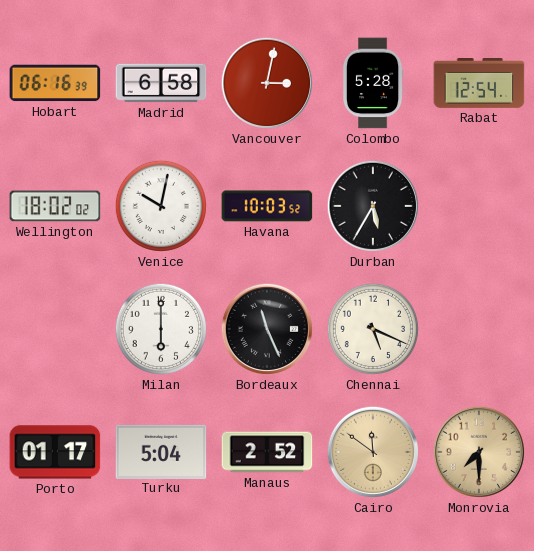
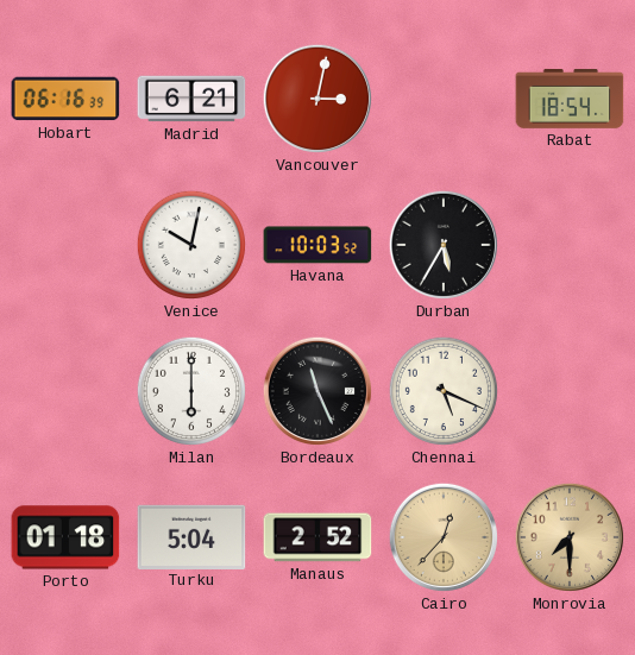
Madrid: 6:58 -> 6:21
Colombo: 5:28 -> none
Rabat: 12:54 -> 18:54
Wellington: 18:02 -> none
Porto: 01:17 -> 01:18
Cairo: 11:51 -> 12:37
